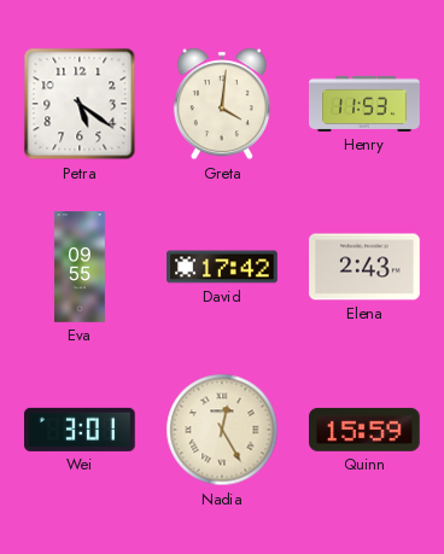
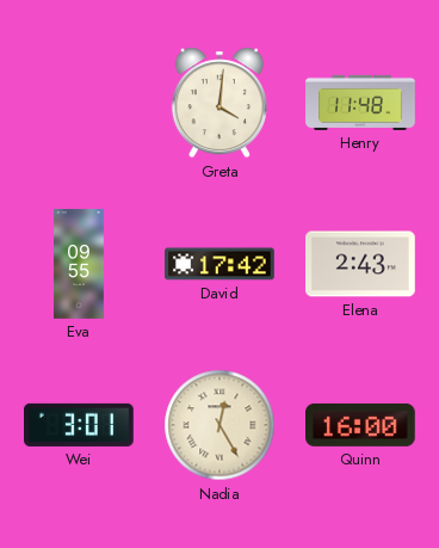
Petra: 5:21 -> none
Henry: 11:53 -> 11:48
Quinn: 15:59 -> 16:00
